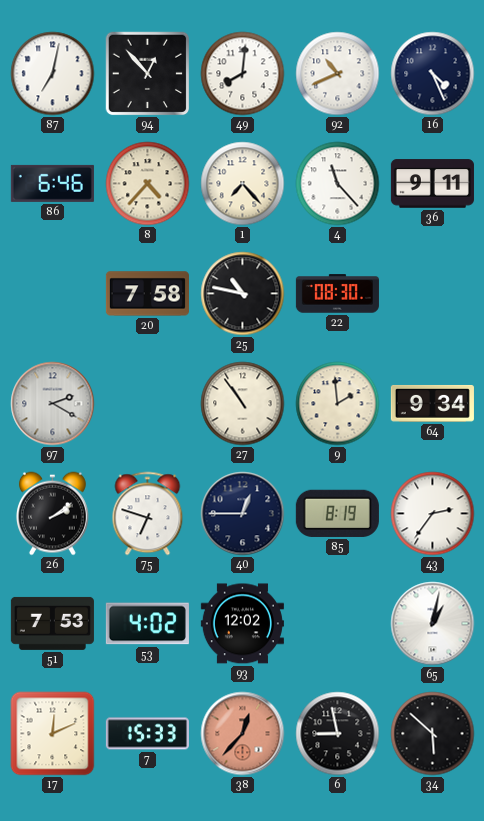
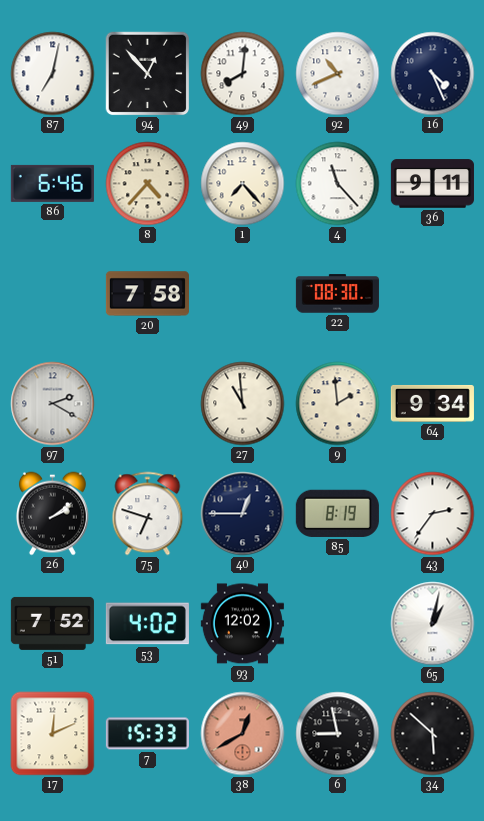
25: 10:47 -> none
27: 10:54 -> 10:59
51: 7:53 -> 7:52
38: 12:37 -> 12:40
